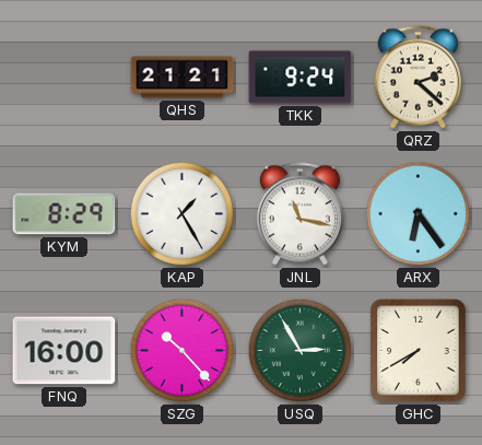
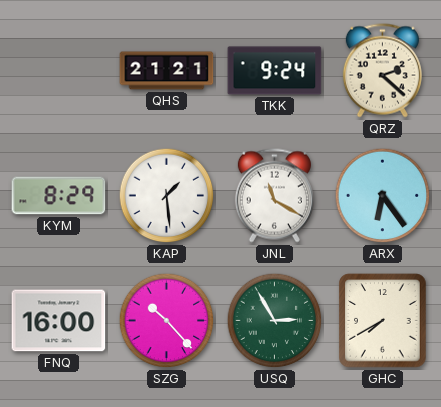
KAP: 1:25 -> 1:29
JNL: 11:17 -> 11:20
